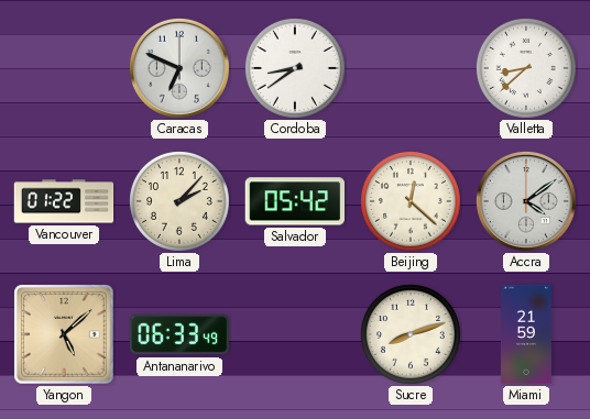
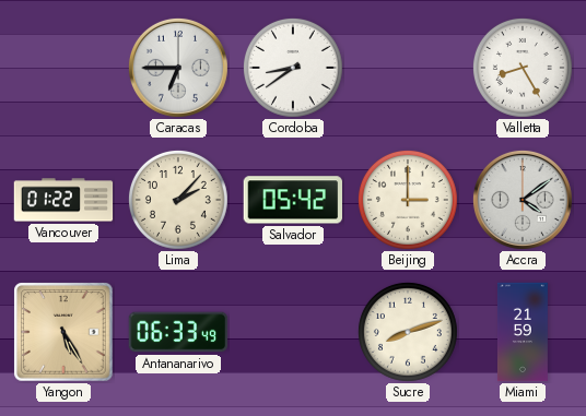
Caracas: 6:49 -> 6:45
Valletta: 8:38 -> 8:25
Beijing: 12:22 -> 3:00
Yangon: 5:08 -> 5:25
